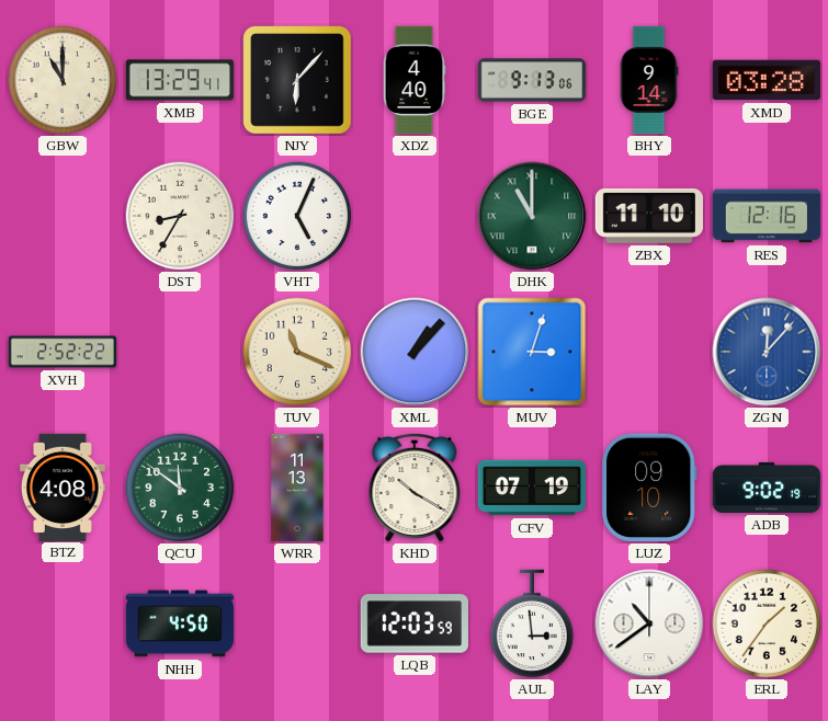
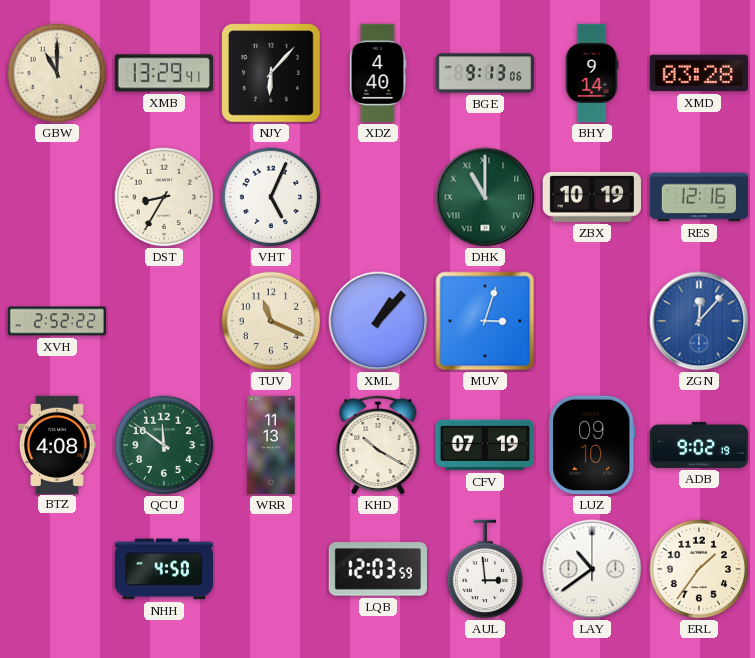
ZBX: 11:10 -> 10:19
